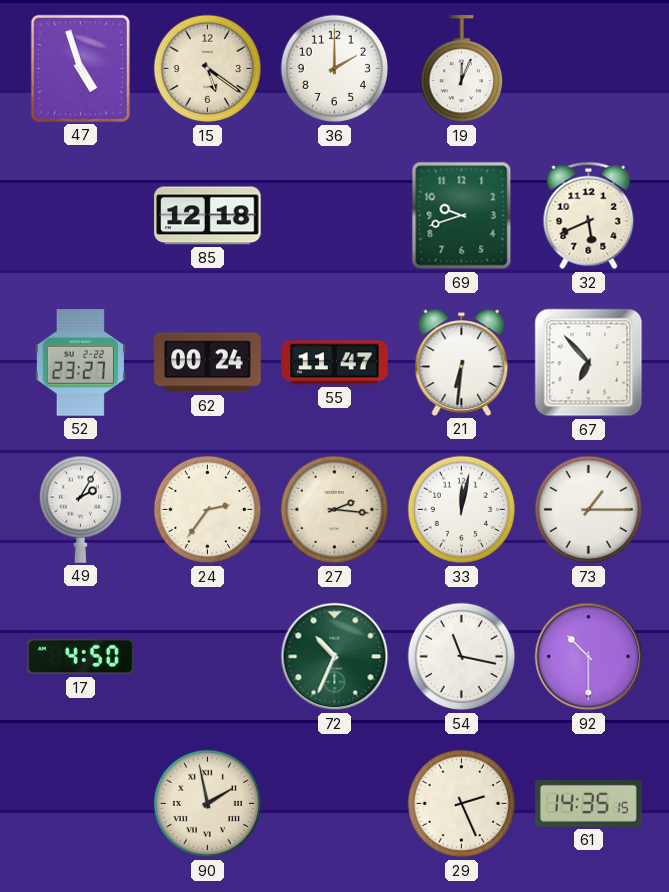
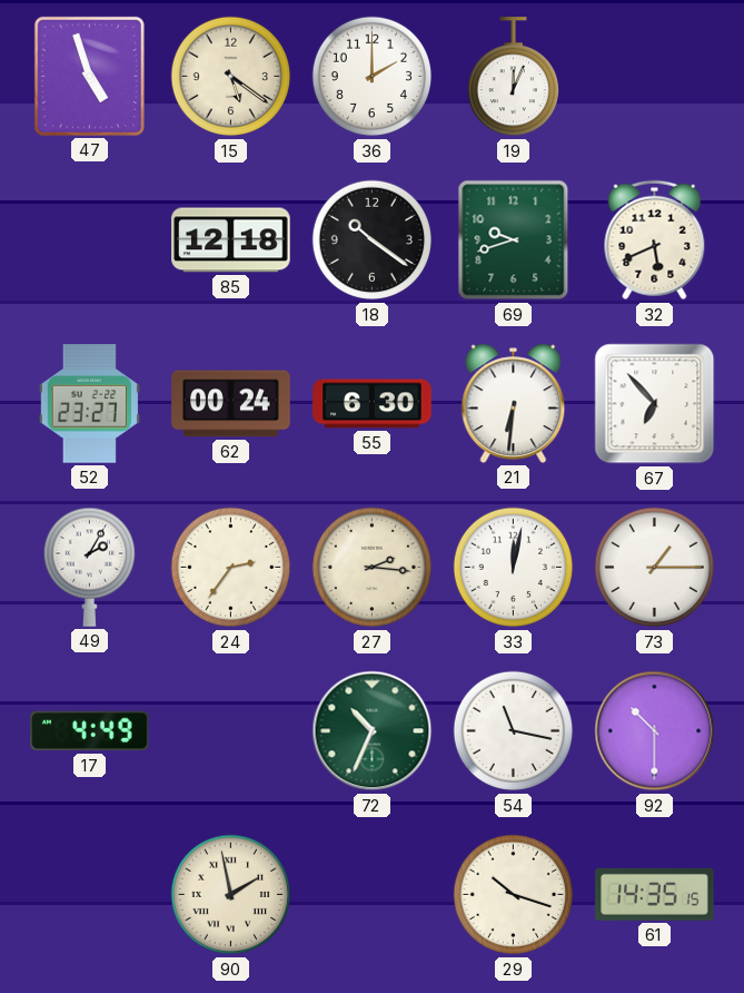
18: none -> 10:21
55: 11:47 -> 6:30
17: 4:50 -> 4:49
29: 2:26 -> 10:18
